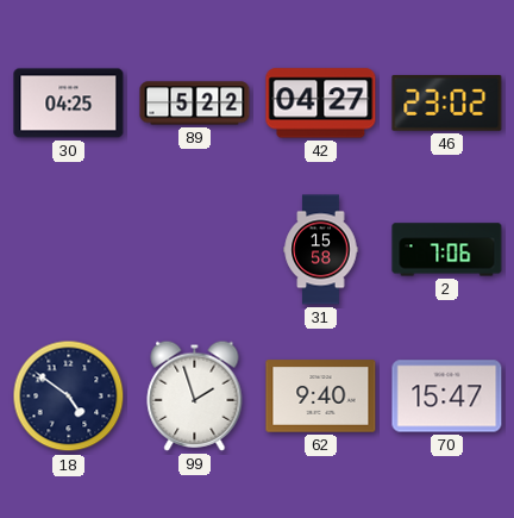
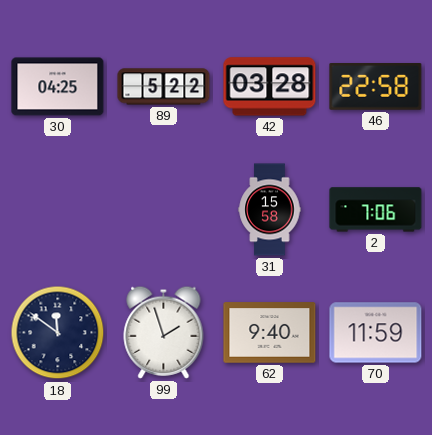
42: 04:27 -> 03:28
46: 23:02 -> 22:58
18: 4:51 -> 11:51
70: 15:47 -> 11:59
